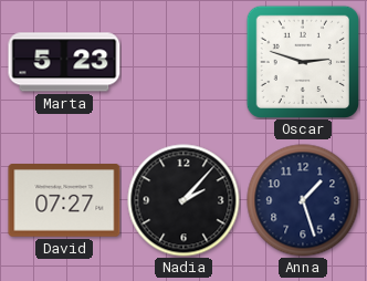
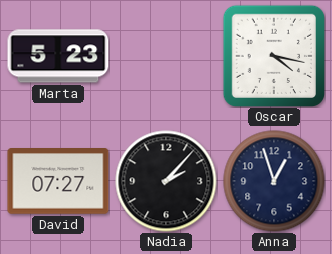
Oscar: 2:48 -> 4:17
Anna: 1:27 -> 12:57
